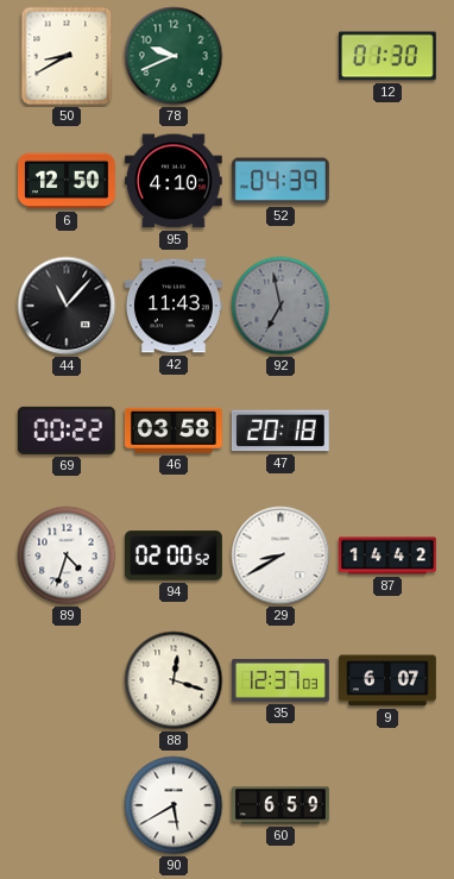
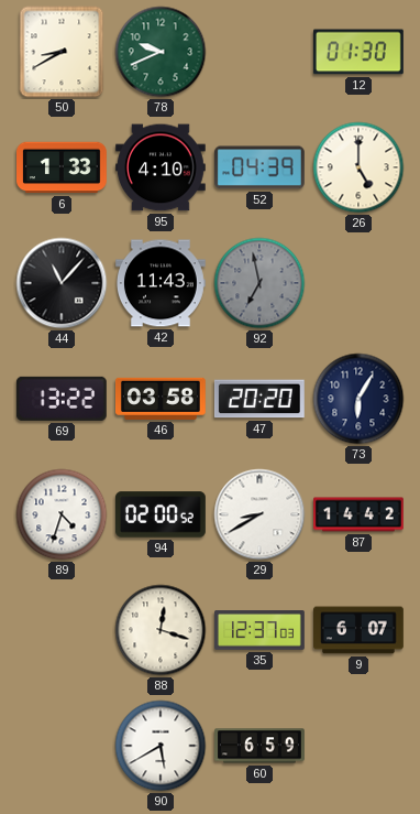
6: 12:50 -> 1:33
26: none -> 5:00
69: 00:22 -> 13:22
47: 20:18 -> 20:20
73: none -> 6:05
